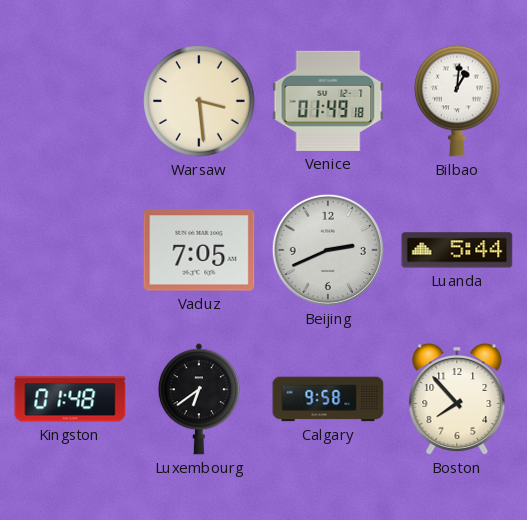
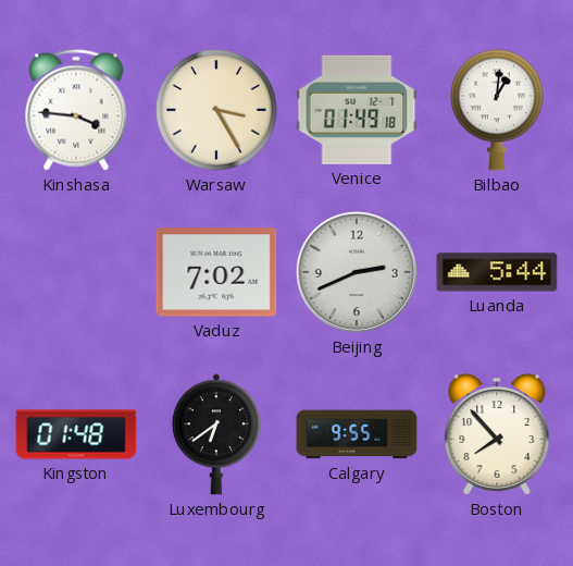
Kinshasa: none -> 3:46
Warsaw: 3:29 -> 3:25
Vaduz: 7:05 -> 7:02
Calgary: 9:58 -> 9:55
